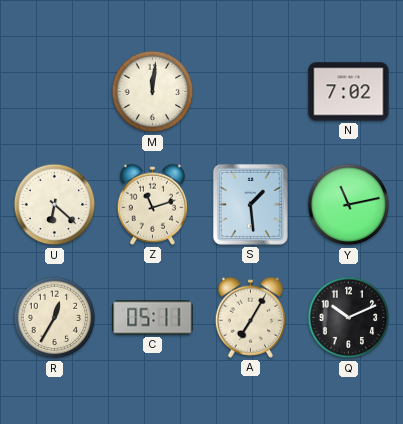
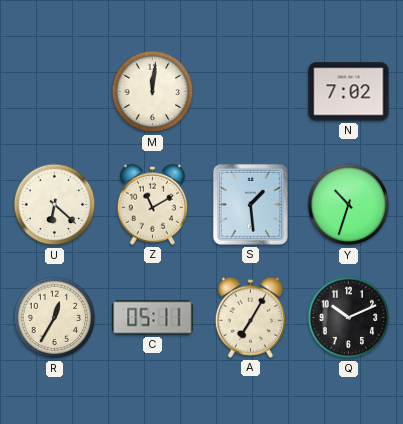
Z: 11:12 -> 11:10
Y: 11:13 -> 10:33
